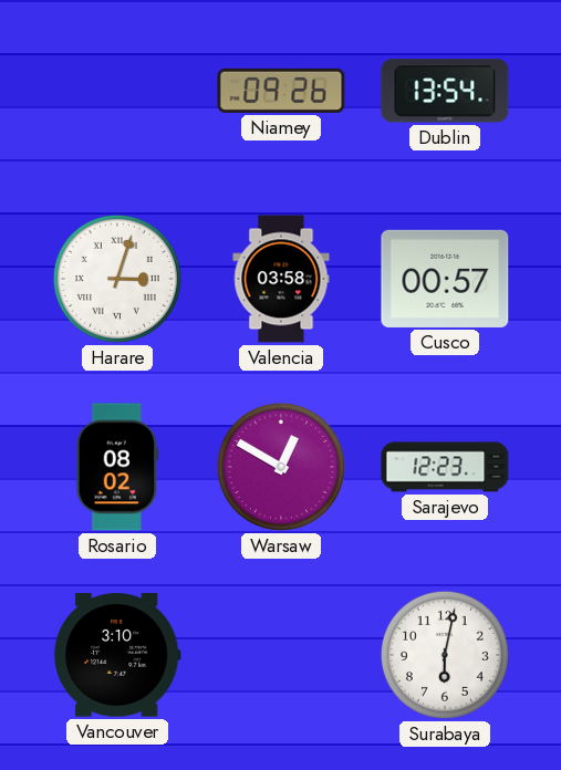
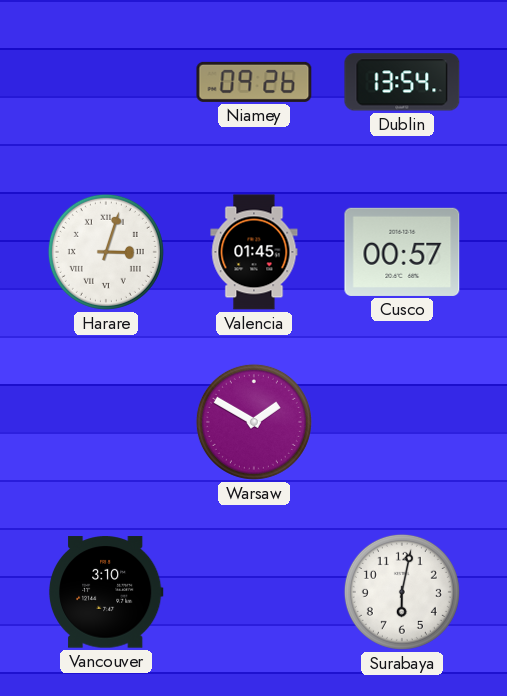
Valencia: 03:58 -> 01:45
Rosario: 08:02 -> none
Warsaw: 12:50 -> 1:50
Sarajevo: 12:23 -> none
